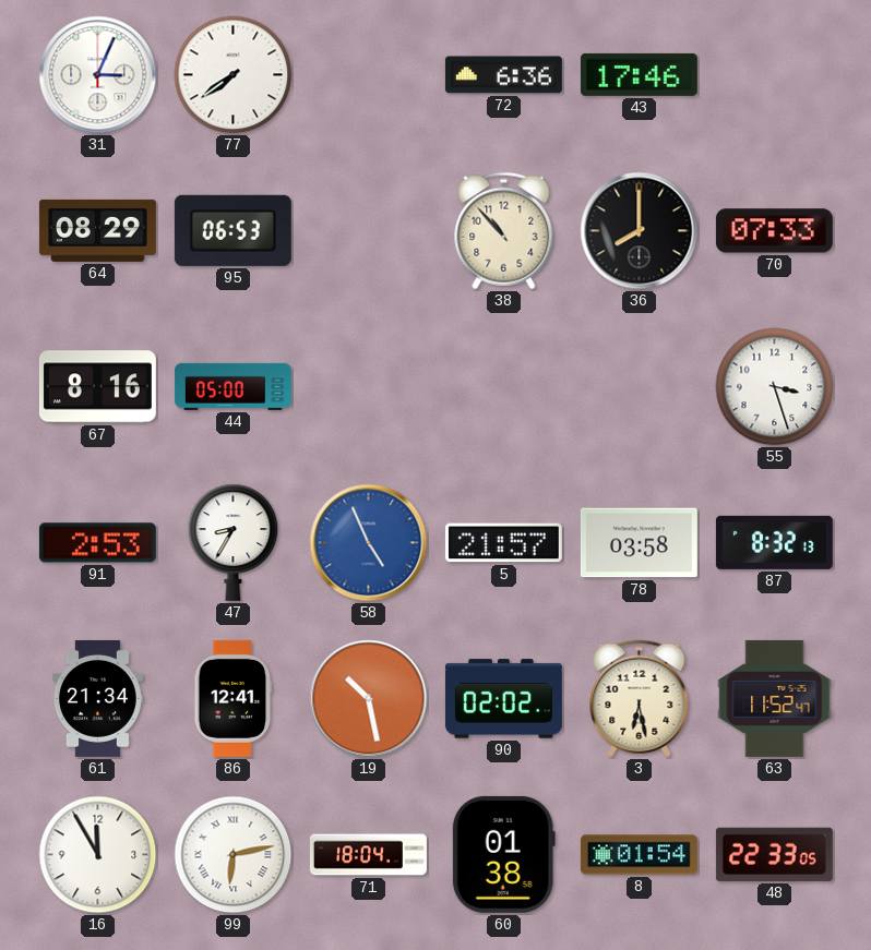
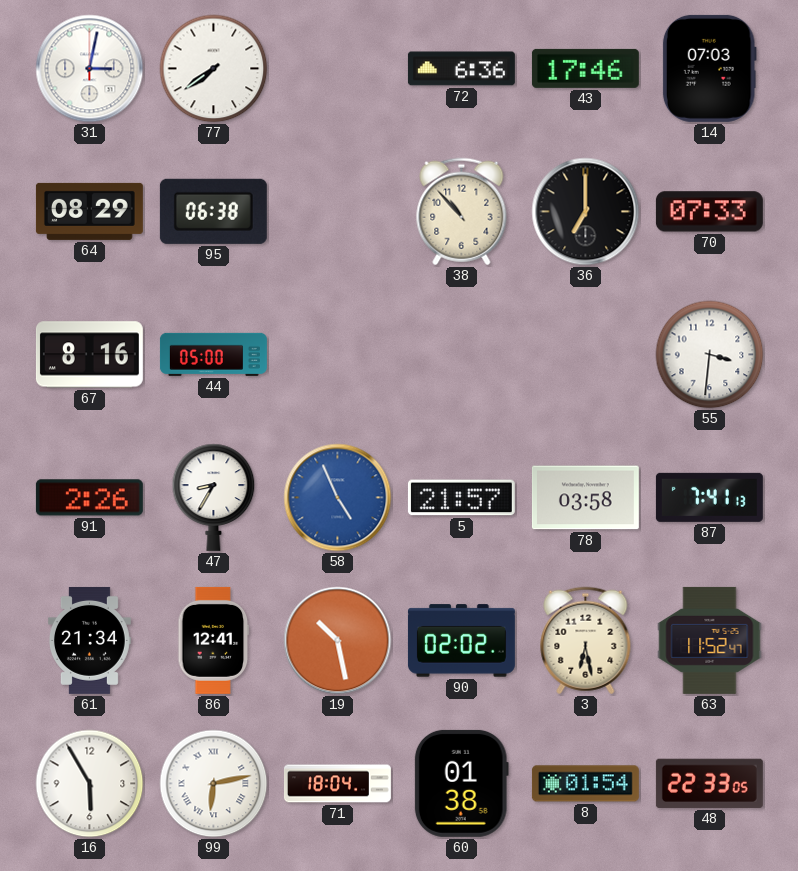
31: 3:04 -> 3:02
14: none -> 07:03
95: 06:53 -> 06:38
36: 8:00 -> 7:00
55: 3:27 -> 3:31
91: 2:53 -> 2:26
87: 8:32 -> 7:41
16: 11:55 -> 5:55
